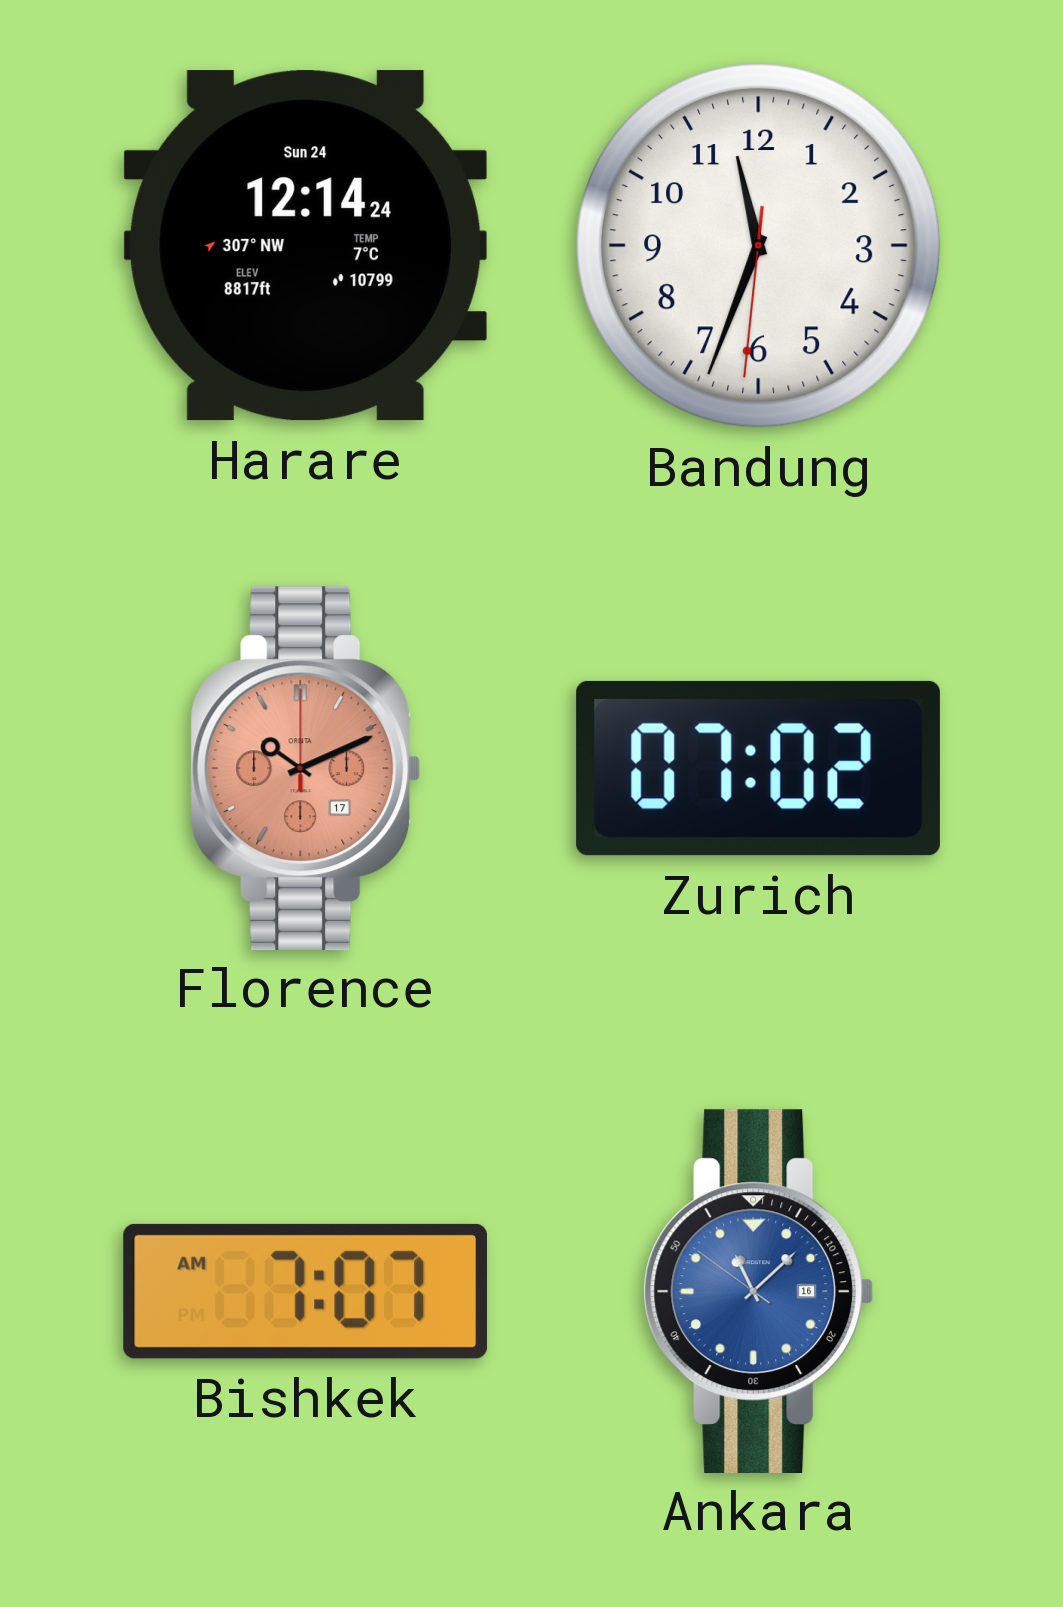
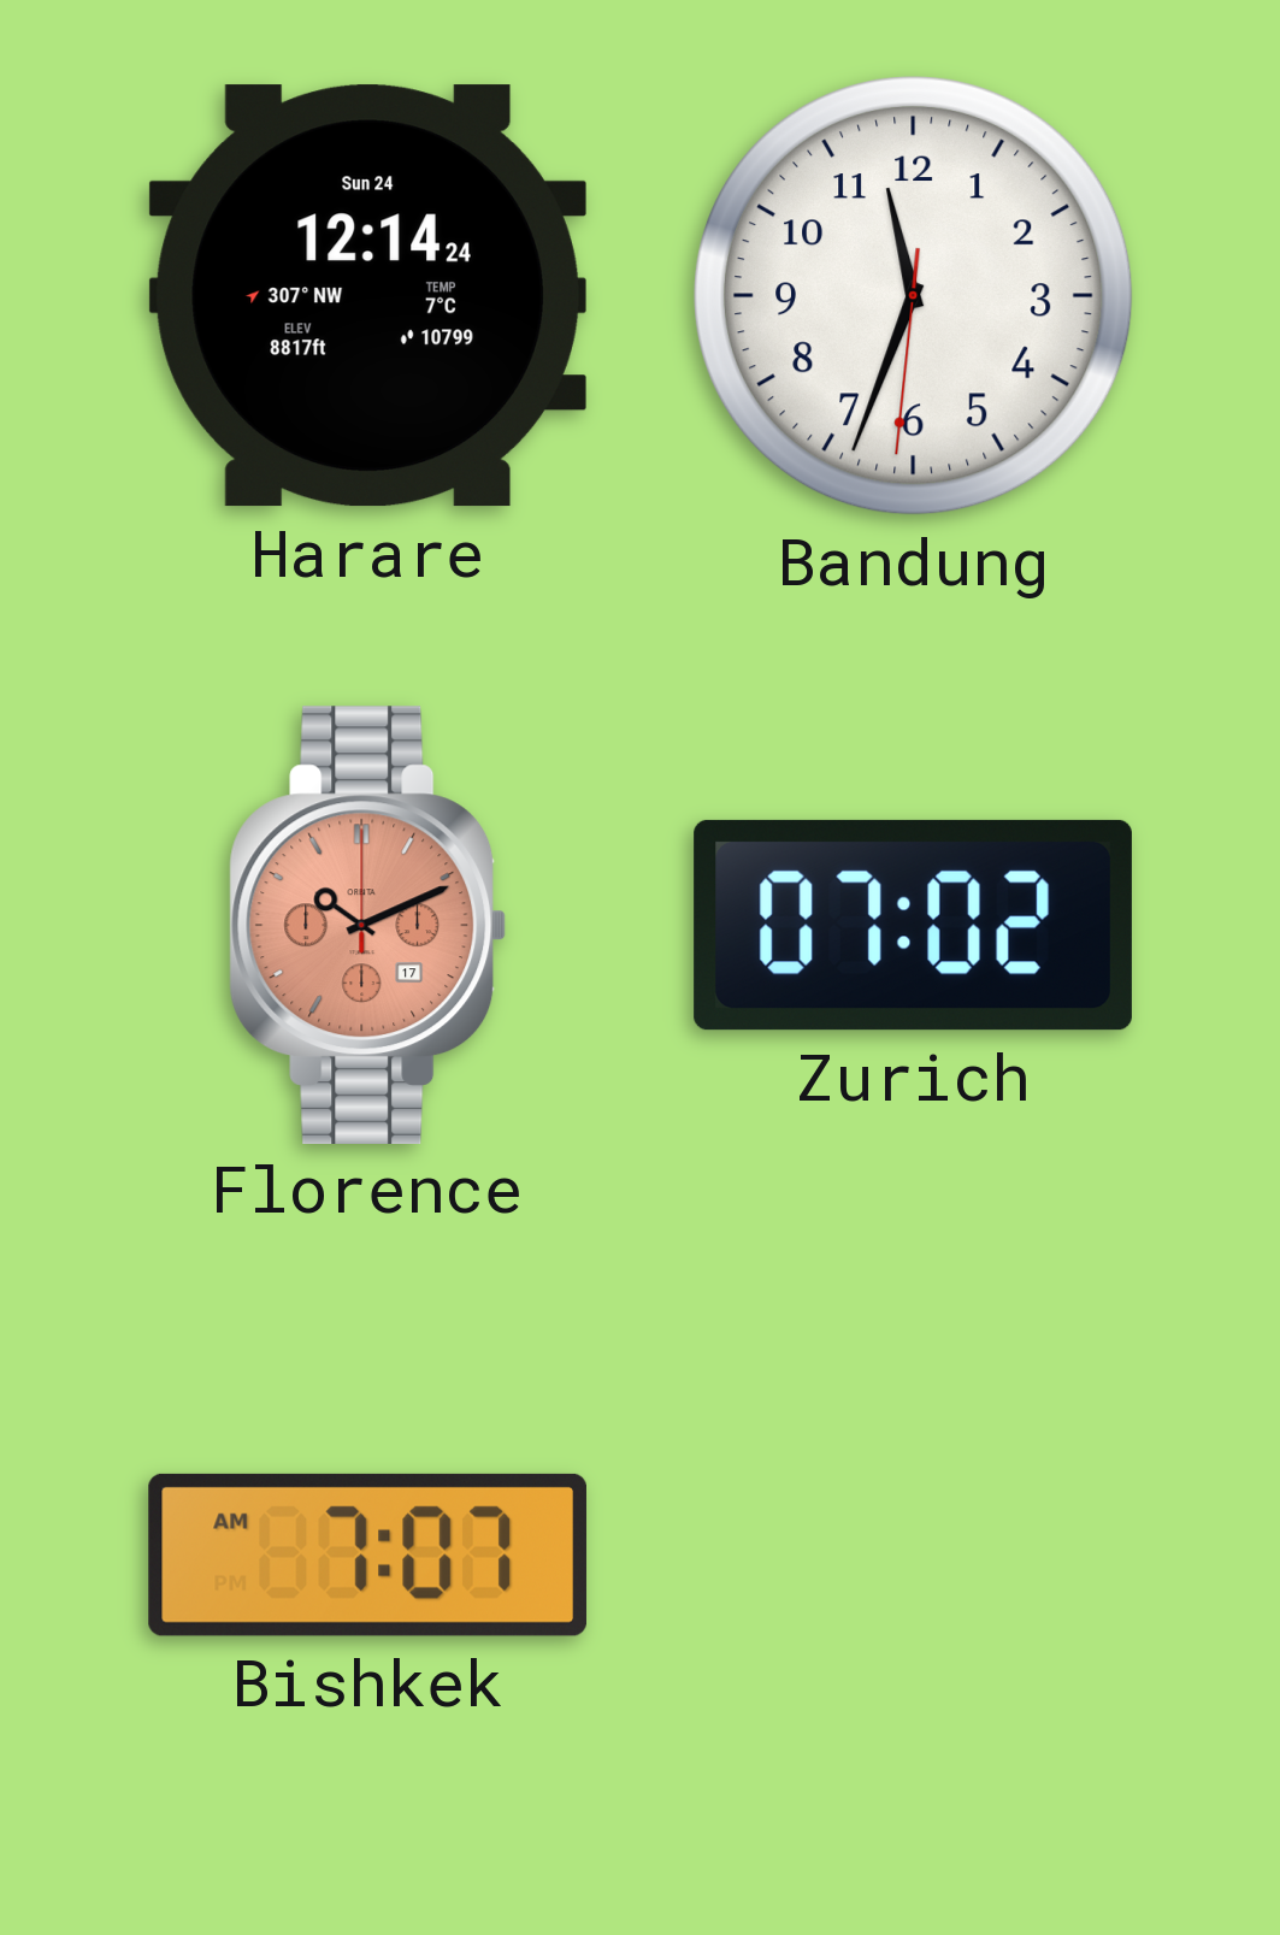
Ankara: 11:07 -> none
